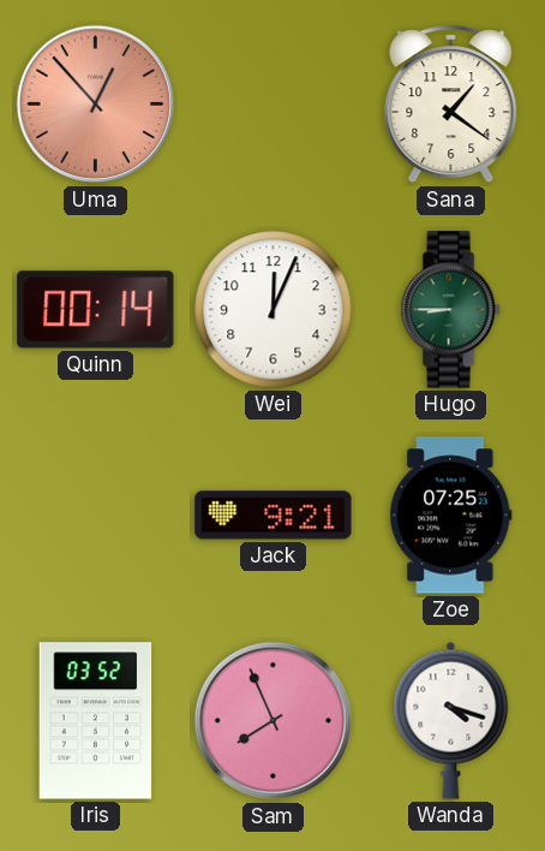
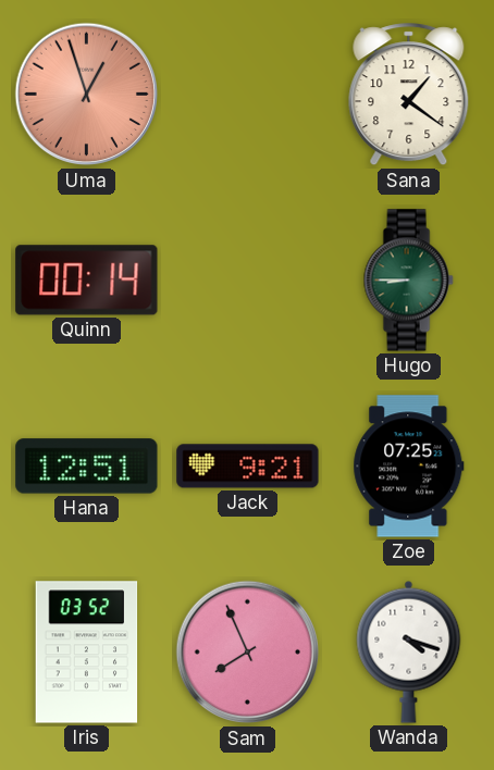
Uma: 12:53 -> 12:57
Wei: 12:04 -> none
Hana: none -> 12:51
